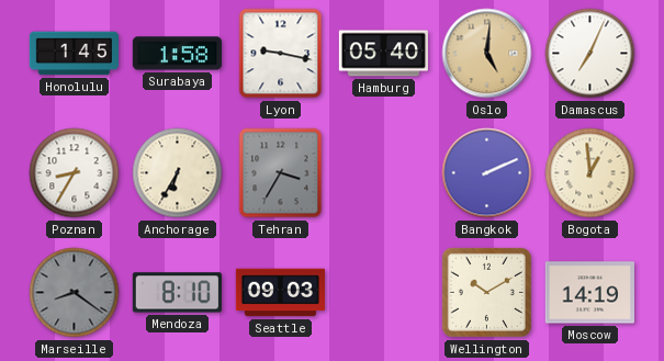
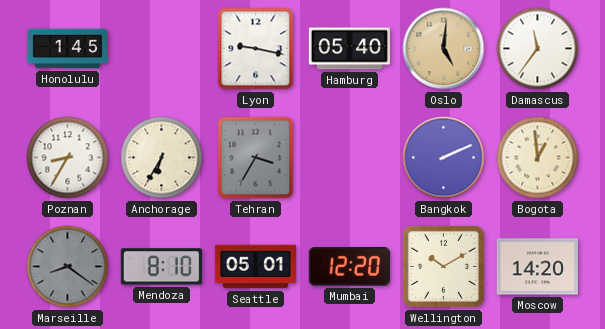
Surabaya: 1:58 -> none
Damascus: 7:04 -> 11:36
Seattle: 09:03 -> 05:01
Mumbai: none -> 12:20
Moscow: 14:19 -> 14:20
